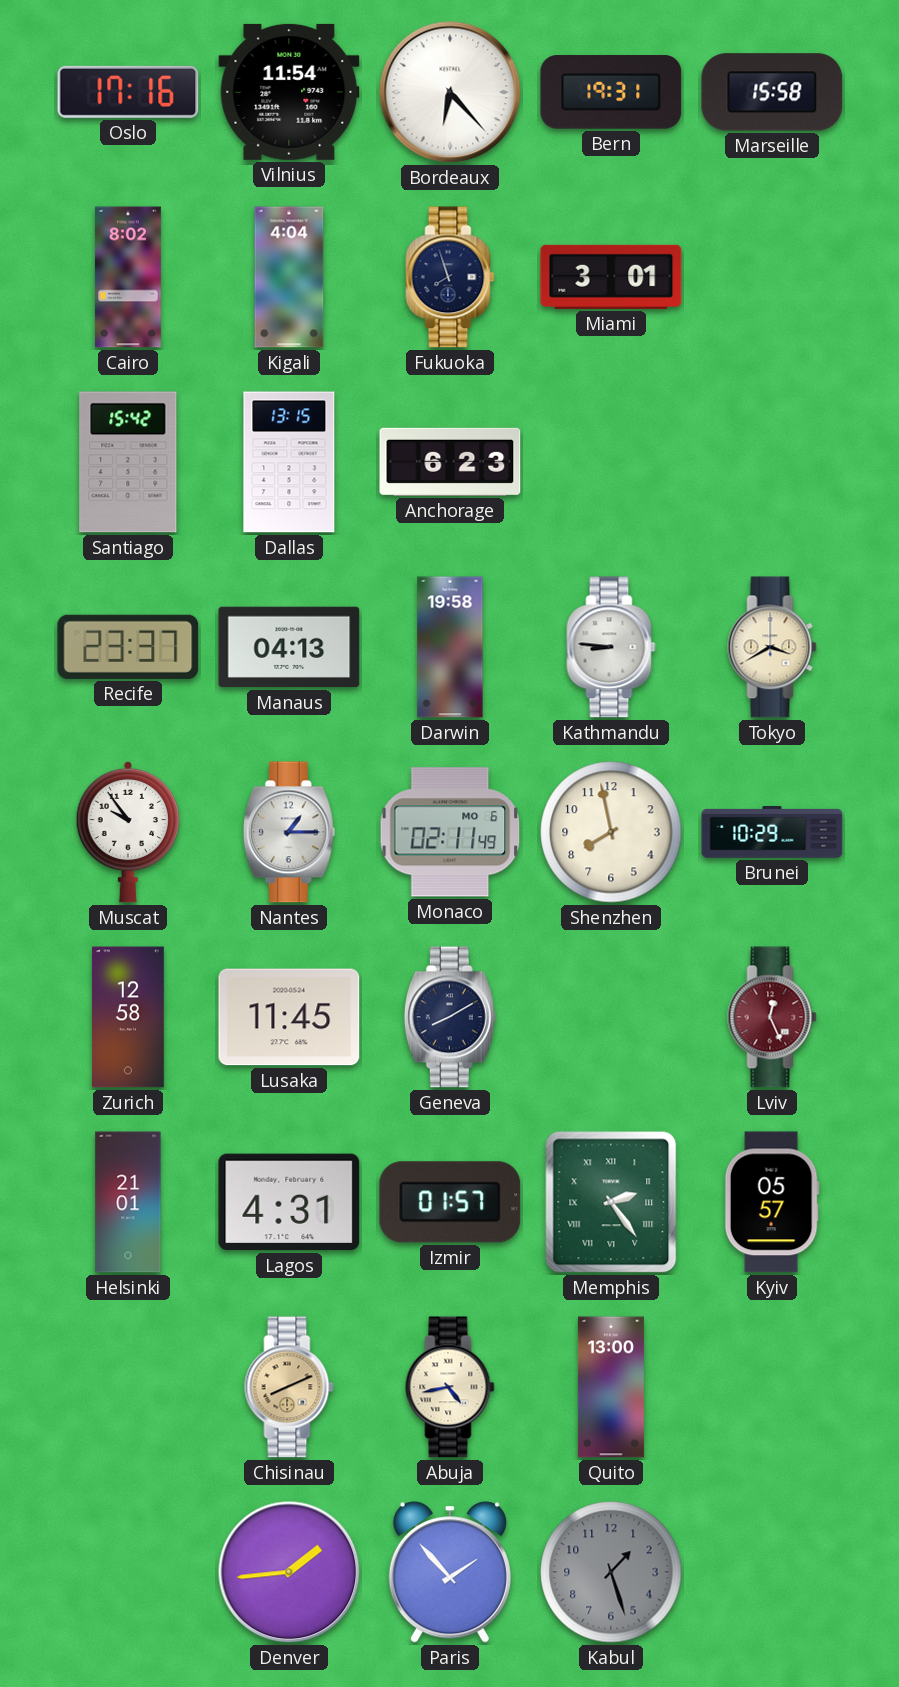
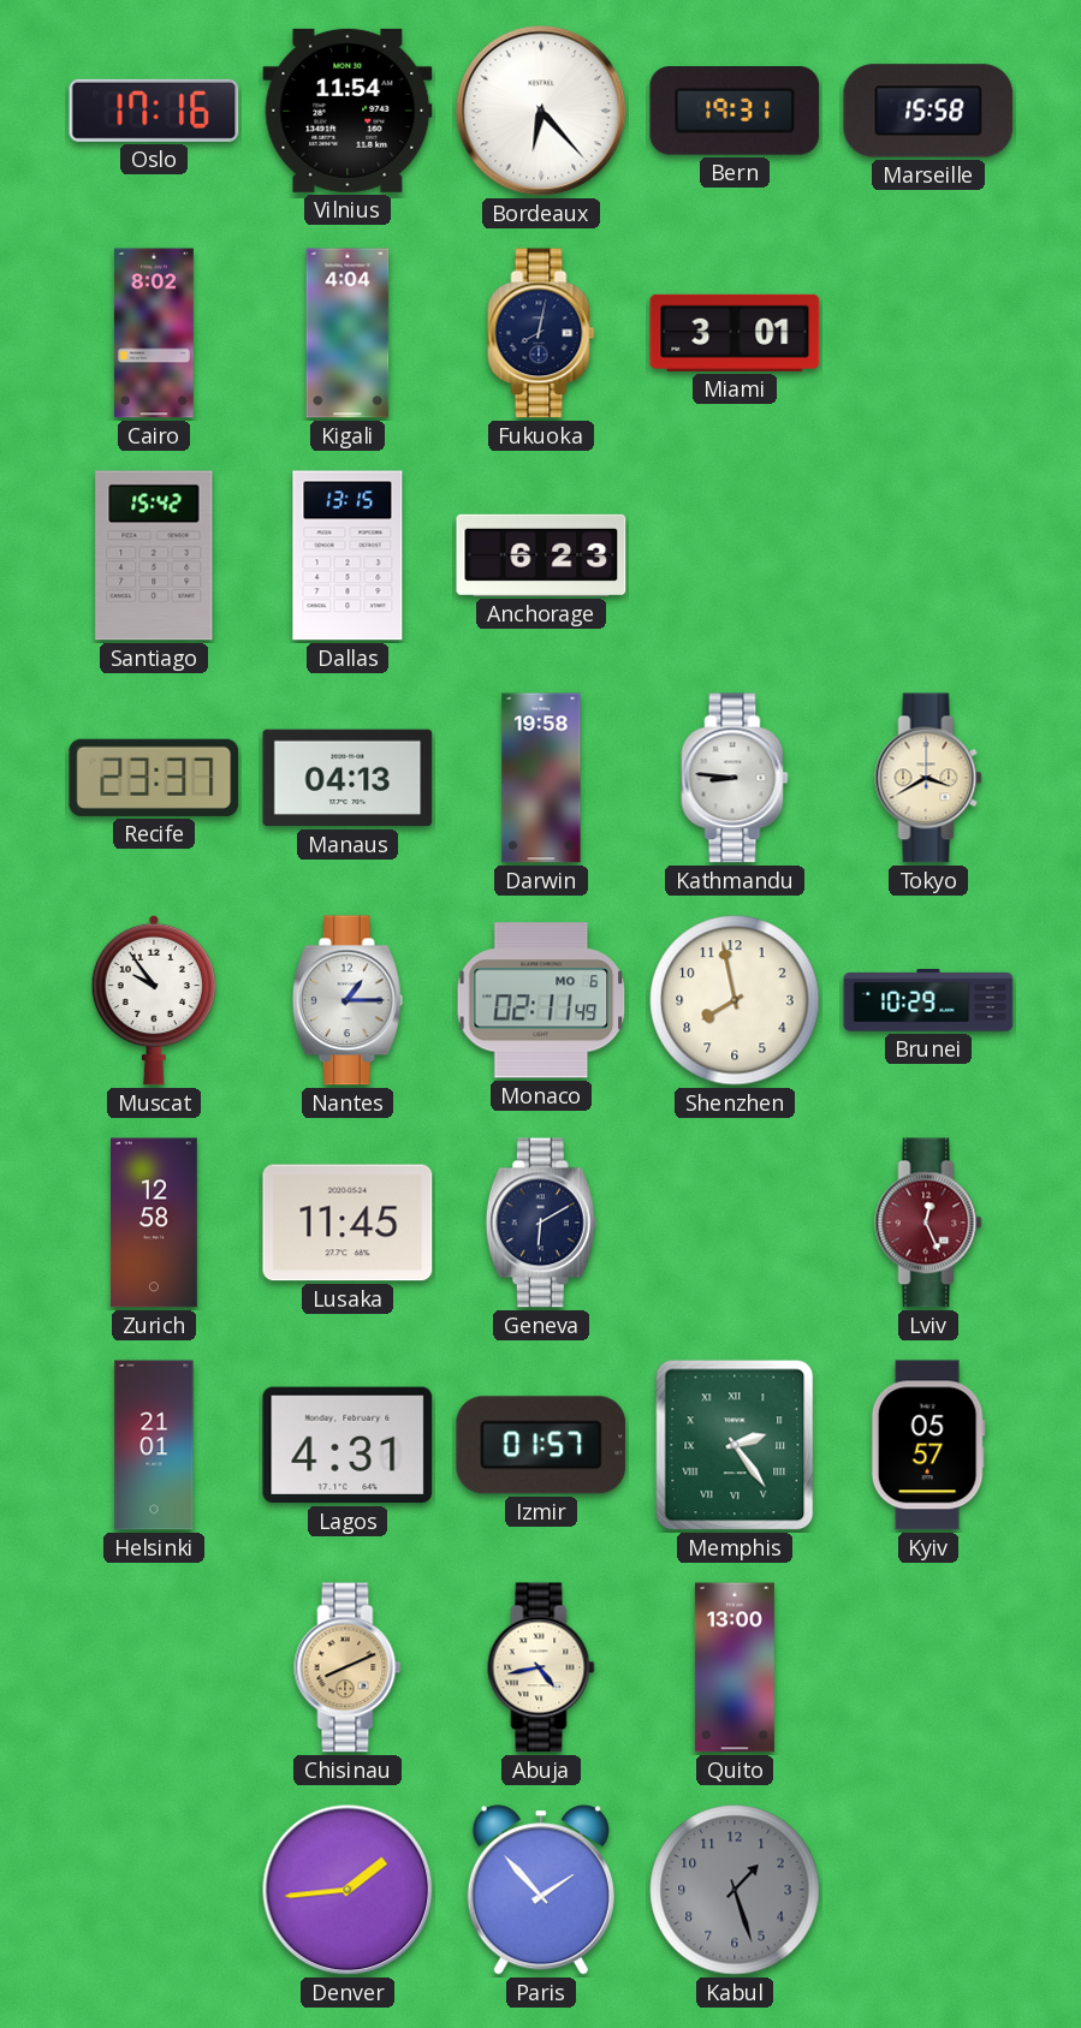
Fukuoka: 7:57 -> 8:02
Geneva: 8:10 -> 6:10
